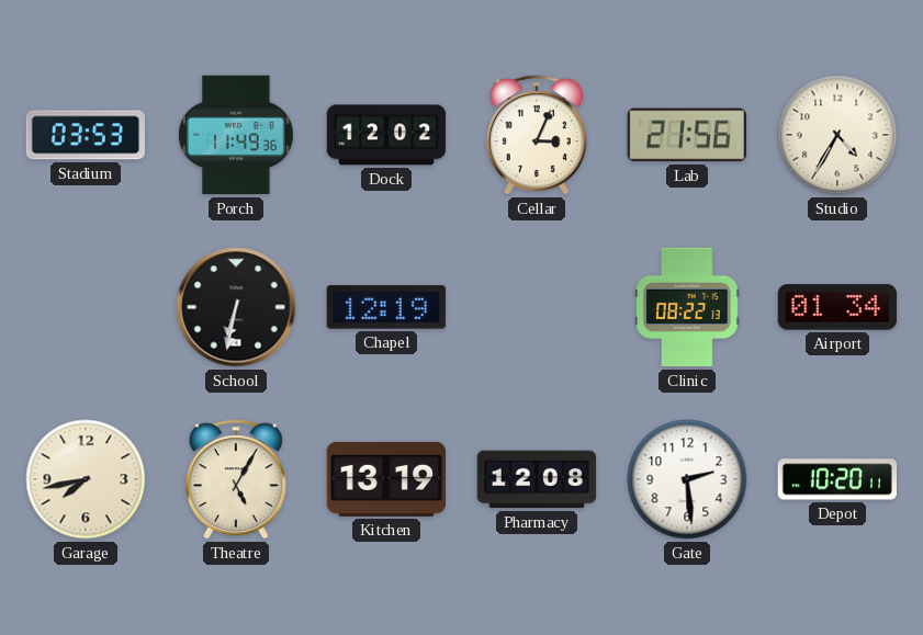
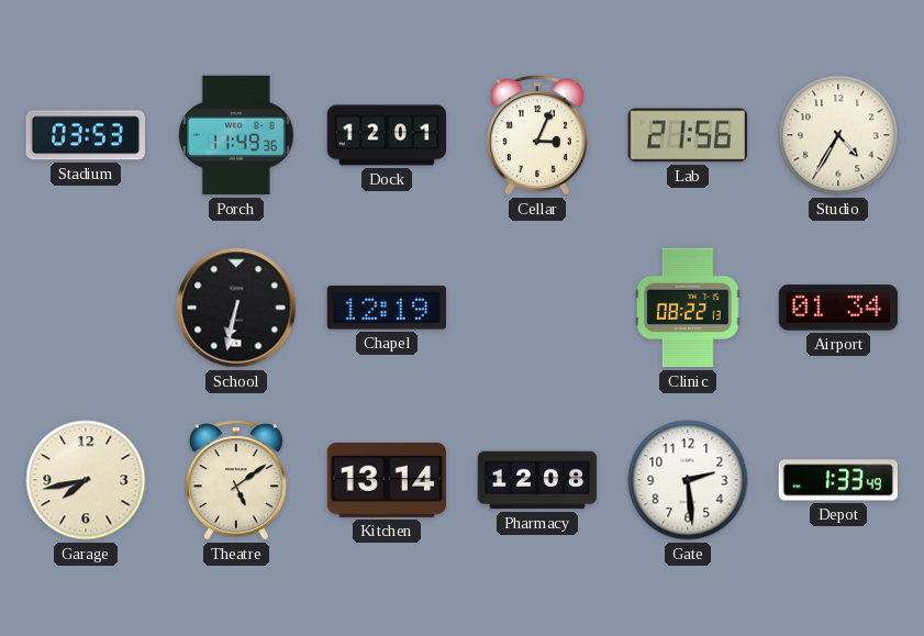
Dock: 12:02 -> 12:01
Theatre: 5:05 -> 5:09
Kitchen: 13:19 -> 13:14
Depot: 10:20 -> 1:33
